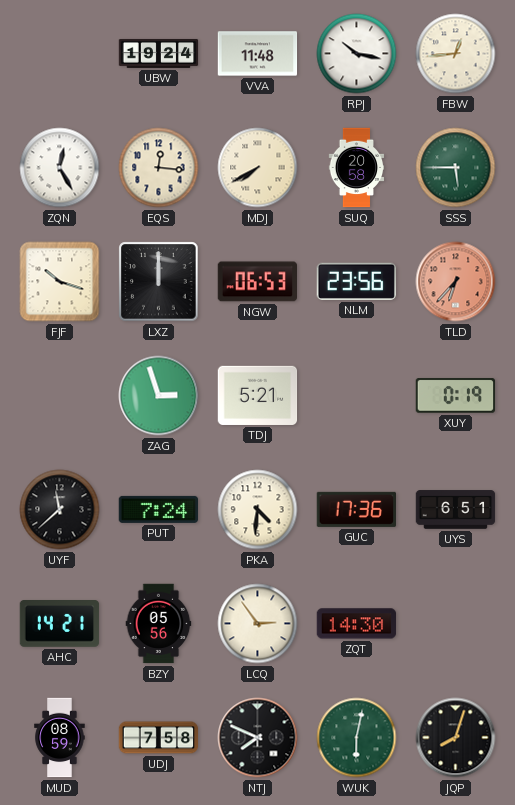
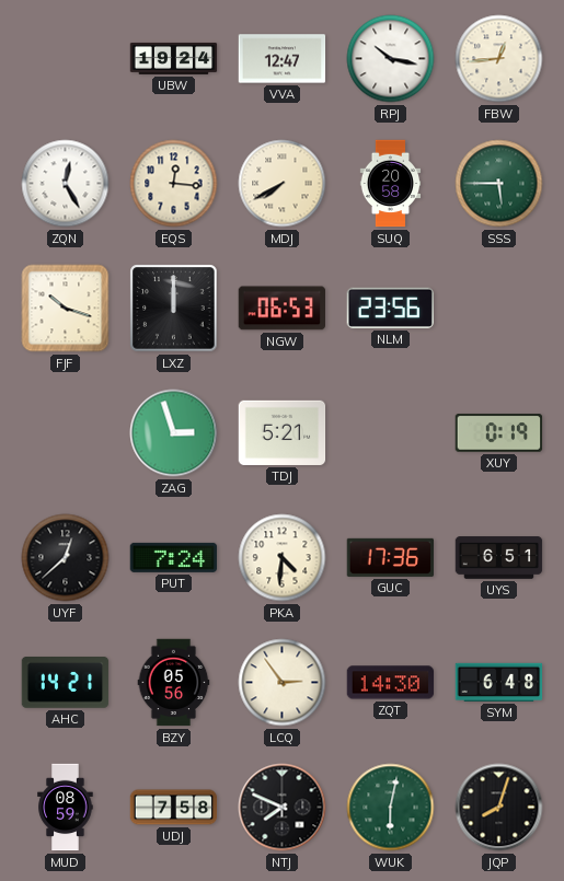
VVA: 11:48 -> 12:47
TLD: 6:37 -> none
UYF: 11:38 -> 12:38
SYM: none -> 6:48
